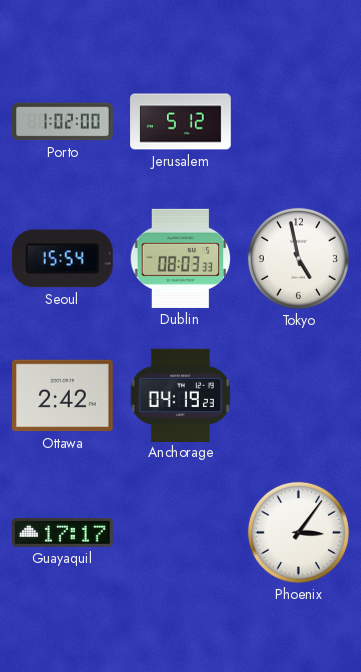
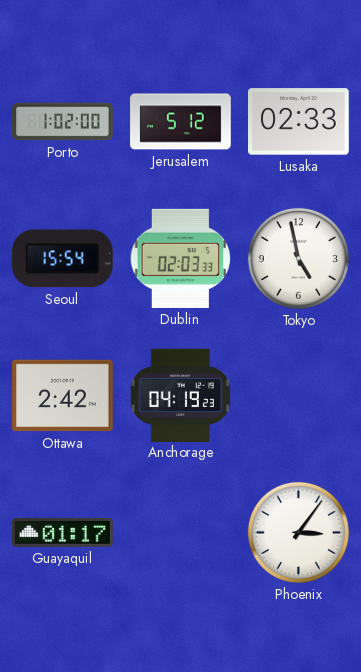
Lusaka: none -> 02:33
Dublin: 08:03 -> 02:03
Guayaquil: 17:17 -> 01:17
